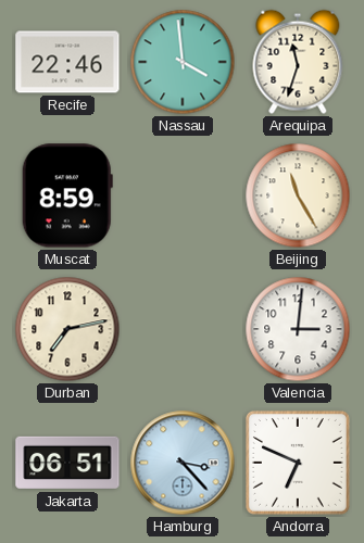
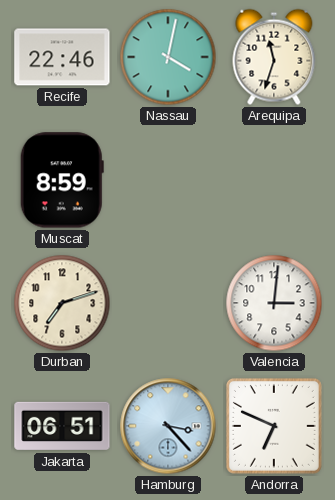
Nassau: 3:59 -> 4:02
Beijing: 11:25 -> none
Durban: 7:13 -> 7:12
